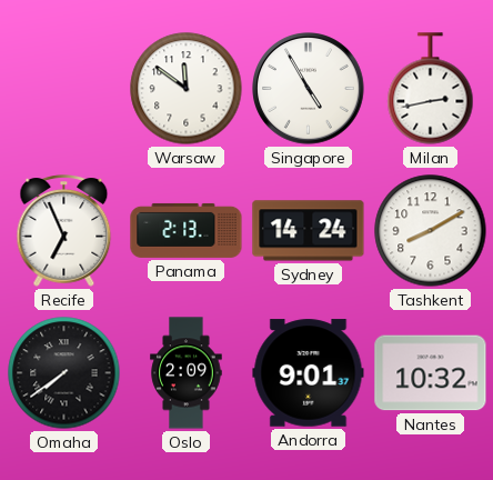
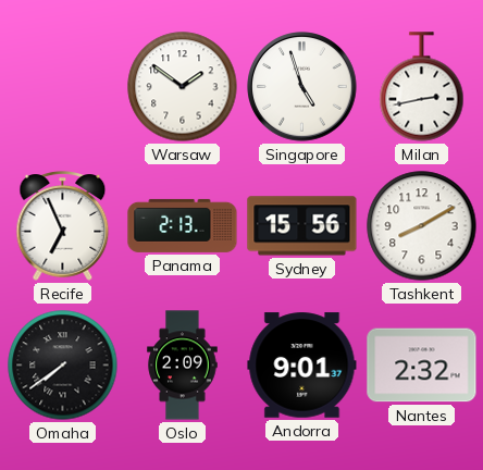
Warsaw: 11:51 -> 1:51
Singapore: 4:55 -> 4:57
Sydney: 14:24 -> 15:56
Nantes: 10:32 -> 2:32
